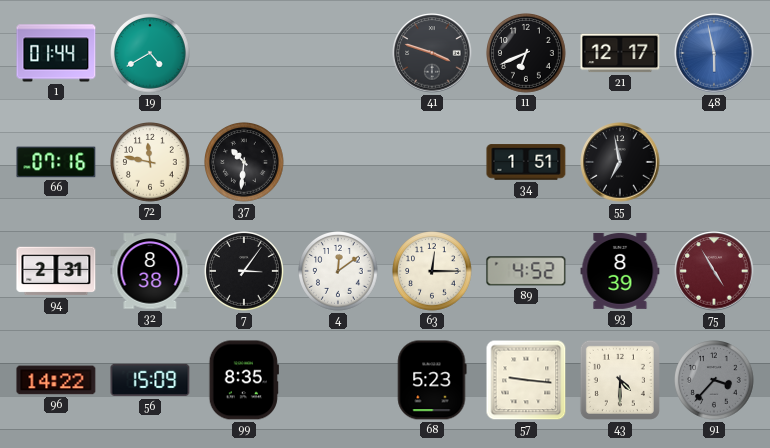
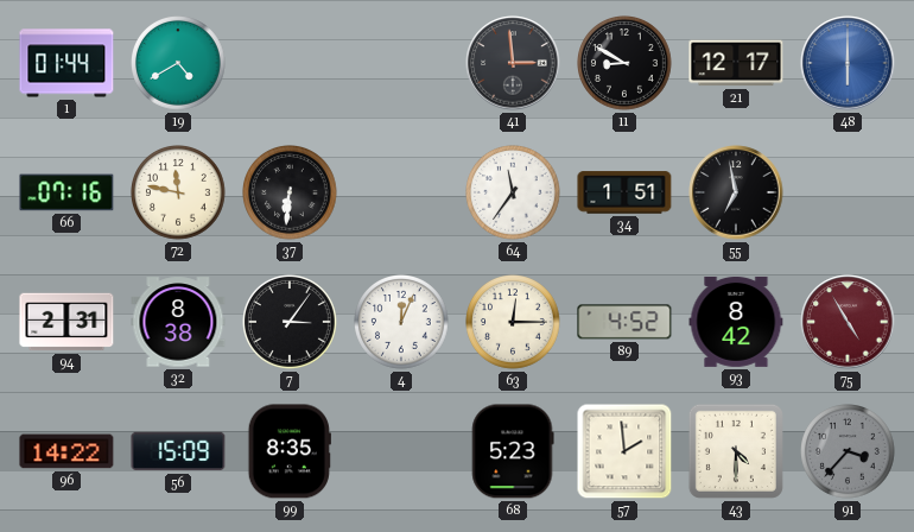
41: 3:48 -> 2:59
11: 6:41 -> 8:50
48: 5:58 -> 6:00
37: 10:31 -> 6:31
64: none -> 11:36
4: 12:09 -> 12:04
93: 8:39 -> 8:42
57: 9:16 -> 1:59
